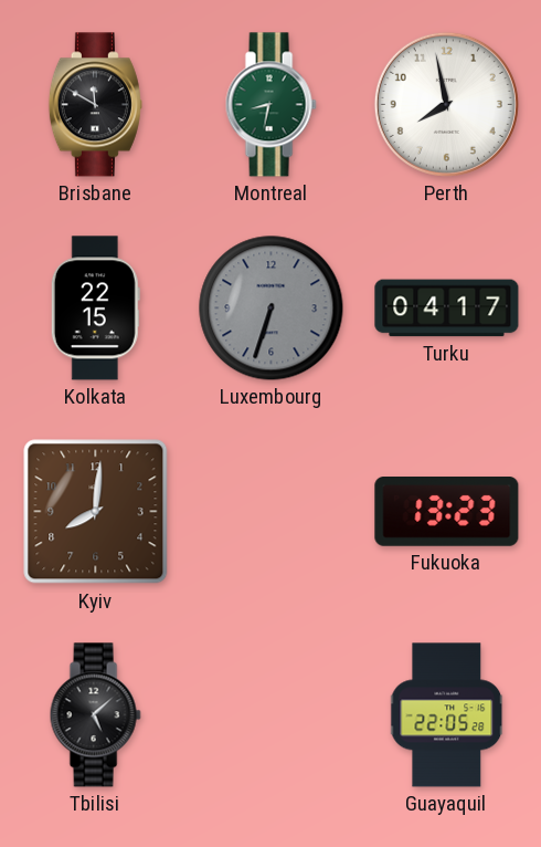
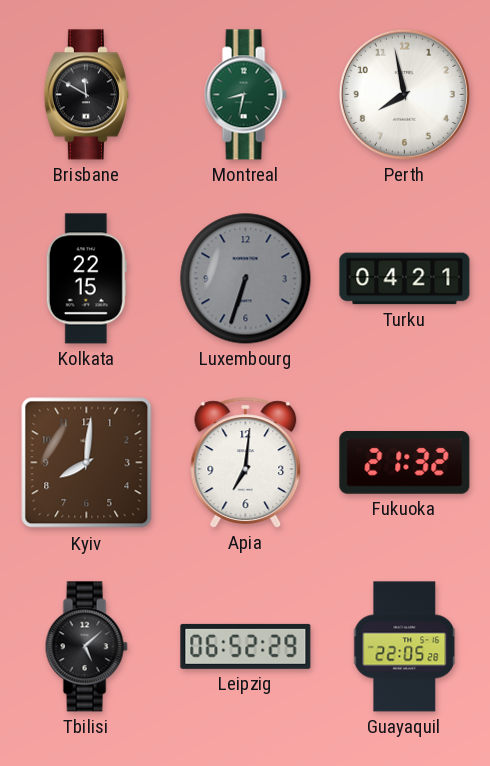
Turku: 04:17 -> 04:21
Apia: none -> 7:01
Fukuoka: 13:23 -> 21:32
Leipzig: none -> 06:52
